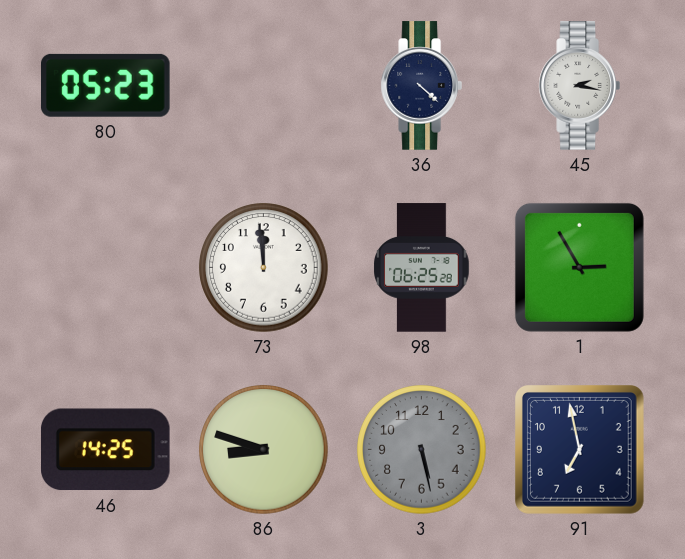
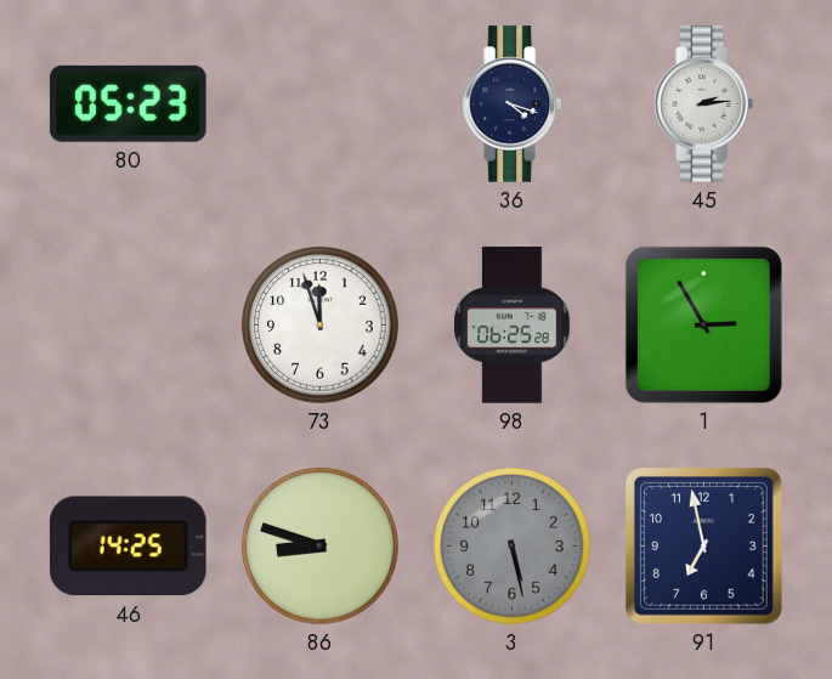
36: 4:22 -> 4:18
45: 2:17 -> 2:14
73: 11:59 -> 11:57
